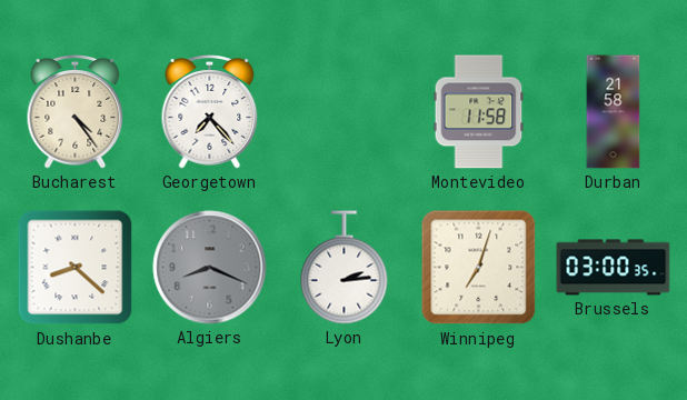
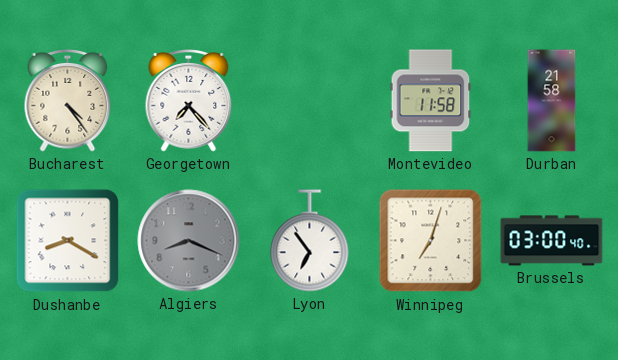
Dushanbe: 8:22 -> 8:20
Lyon: 2:14 -> 6:54
Brussels: 03:00:35 -> 03:00:40
